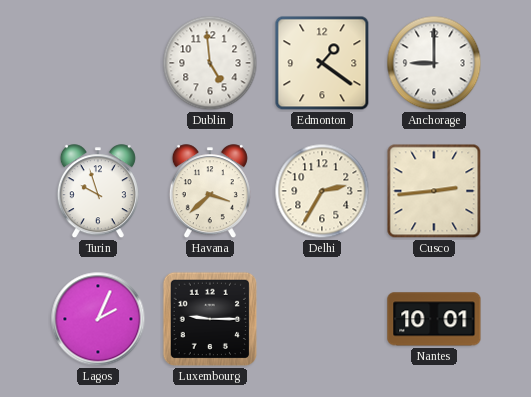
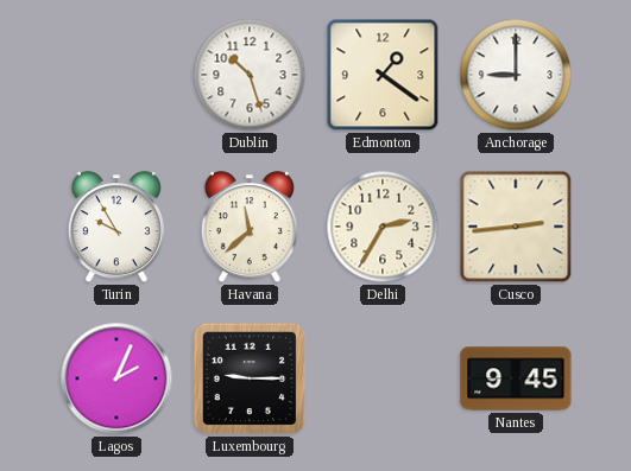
Dublin: 4:59 -> 10:27
Turin: 9:57 -> 9:55
Havana: 3:38 -> 11:38
Nantes: 10:01 -> 9:45
